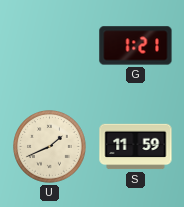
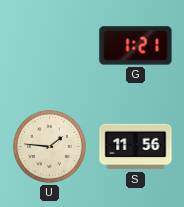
U: 1:41 -> 1:46
S: 11:59 -> 11:56
